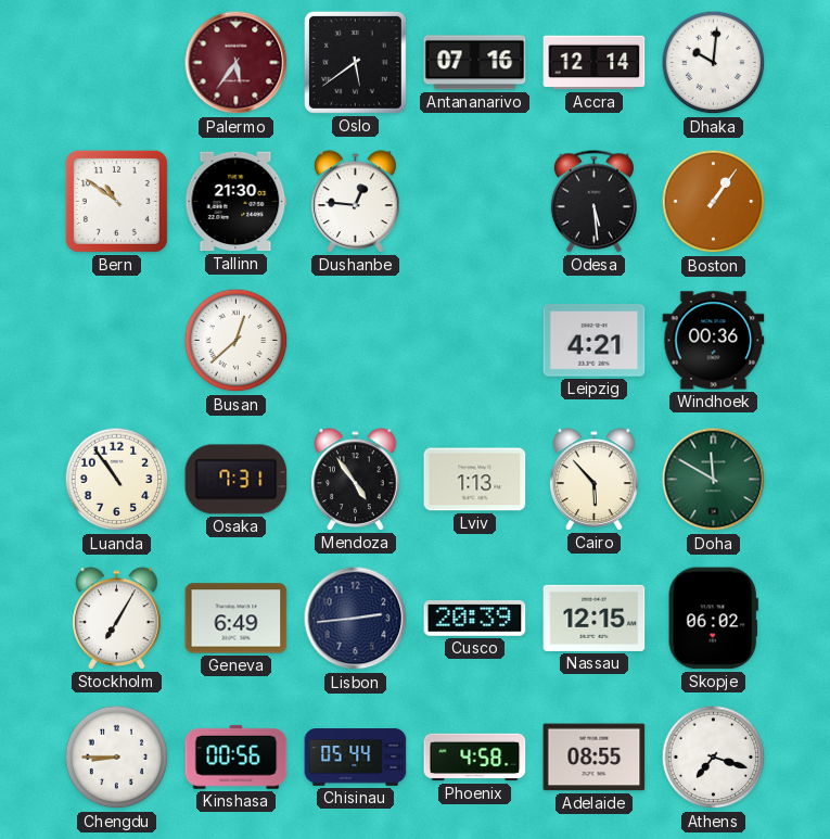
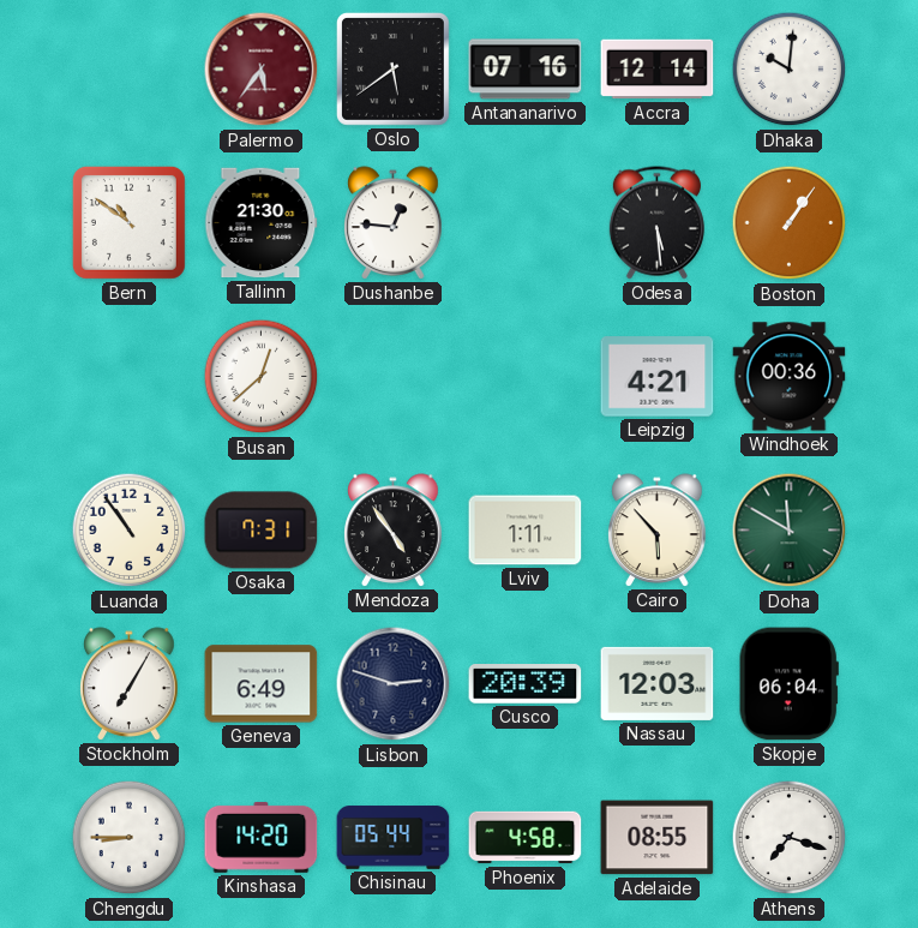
Lviv: 1:13 -> 1:11
Lisbon: 2:44 -> 2:48
Nassau: 12:15 -> 12:03
Skopje: 06:02 -> 06:04
Kinshasa: 00:56 -> 14:20
